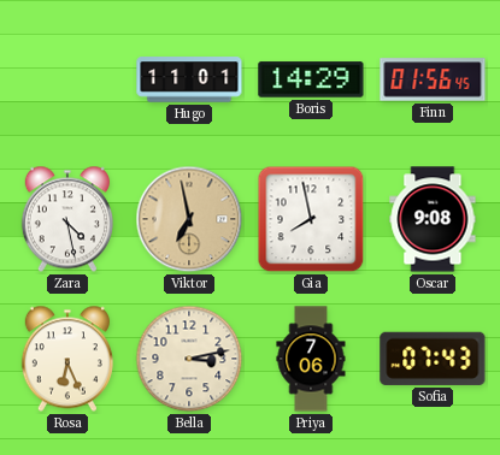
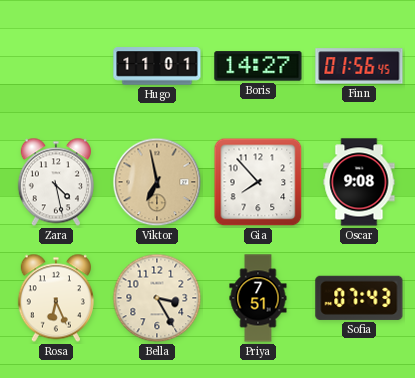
Boris: 14:29 -> 14:27
Gia: 7:58 -> 7:53
Bella: 3:13 -> 3:25
Priya: 7:06 -> 7:51
